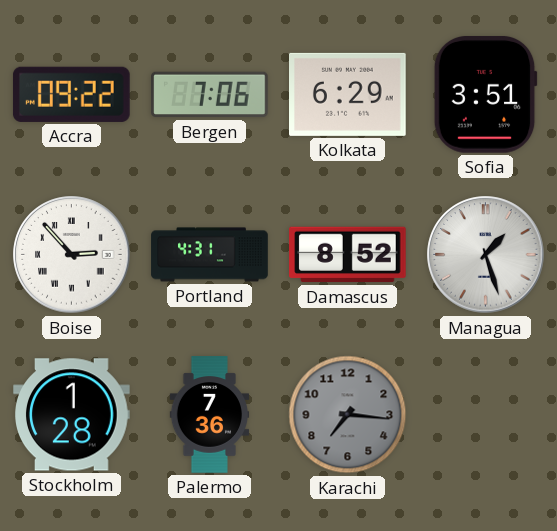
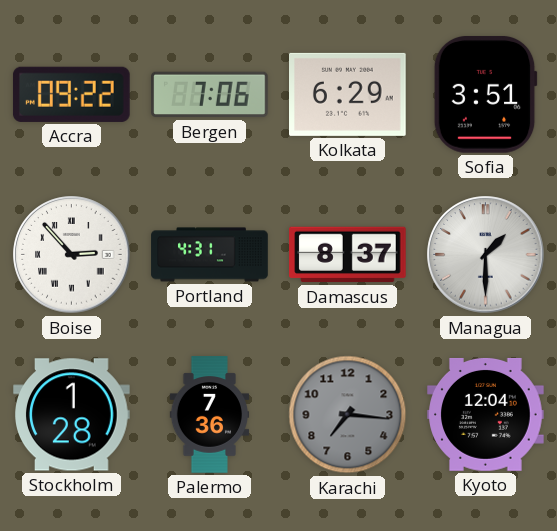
Damascus: 8:52 -> 8:37
Managua: 1:27 -> 1:30
Kyoto: none -> 12:04
